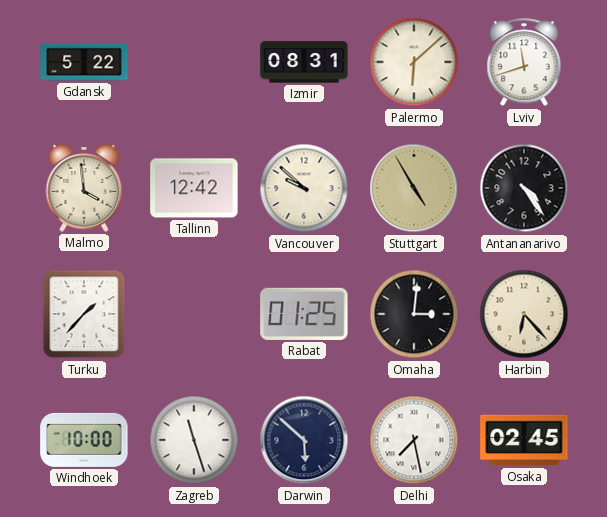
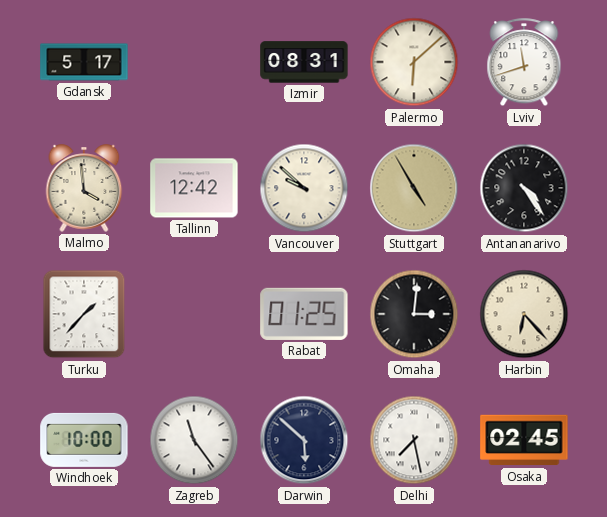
Gdansk: 5:22 -> 5:17
Zagreb: 11:27 -> 11:24
